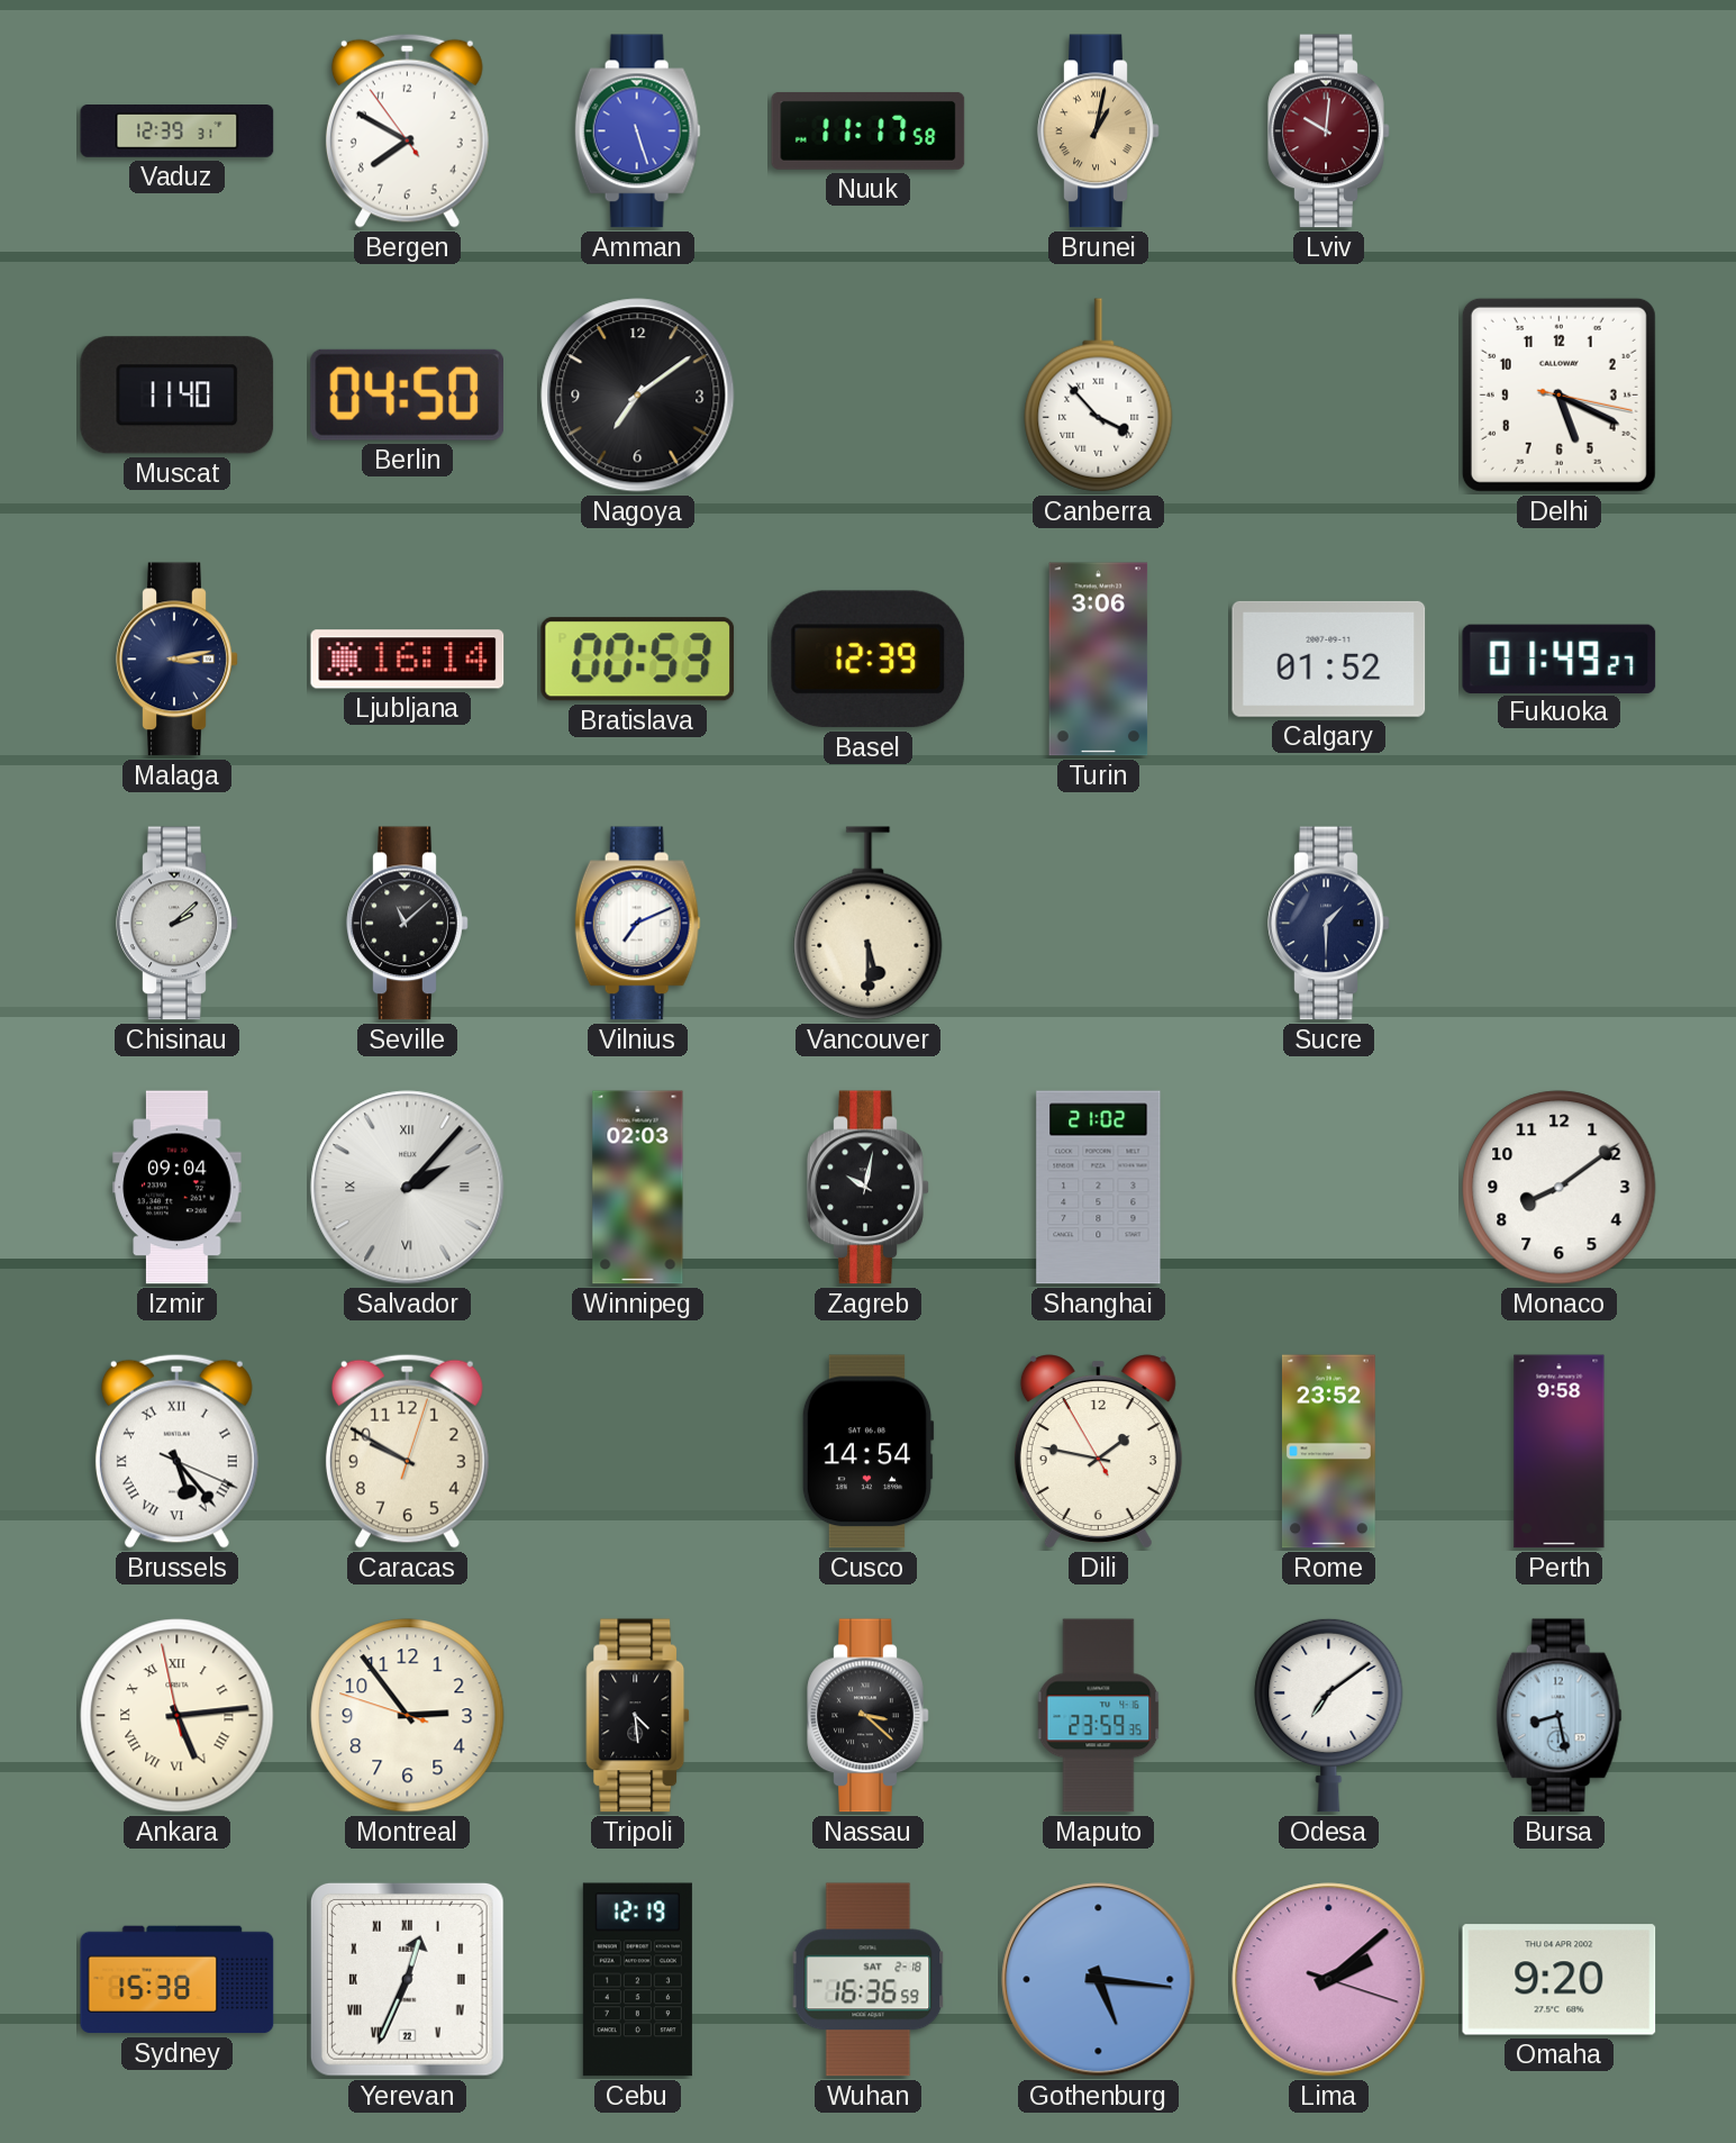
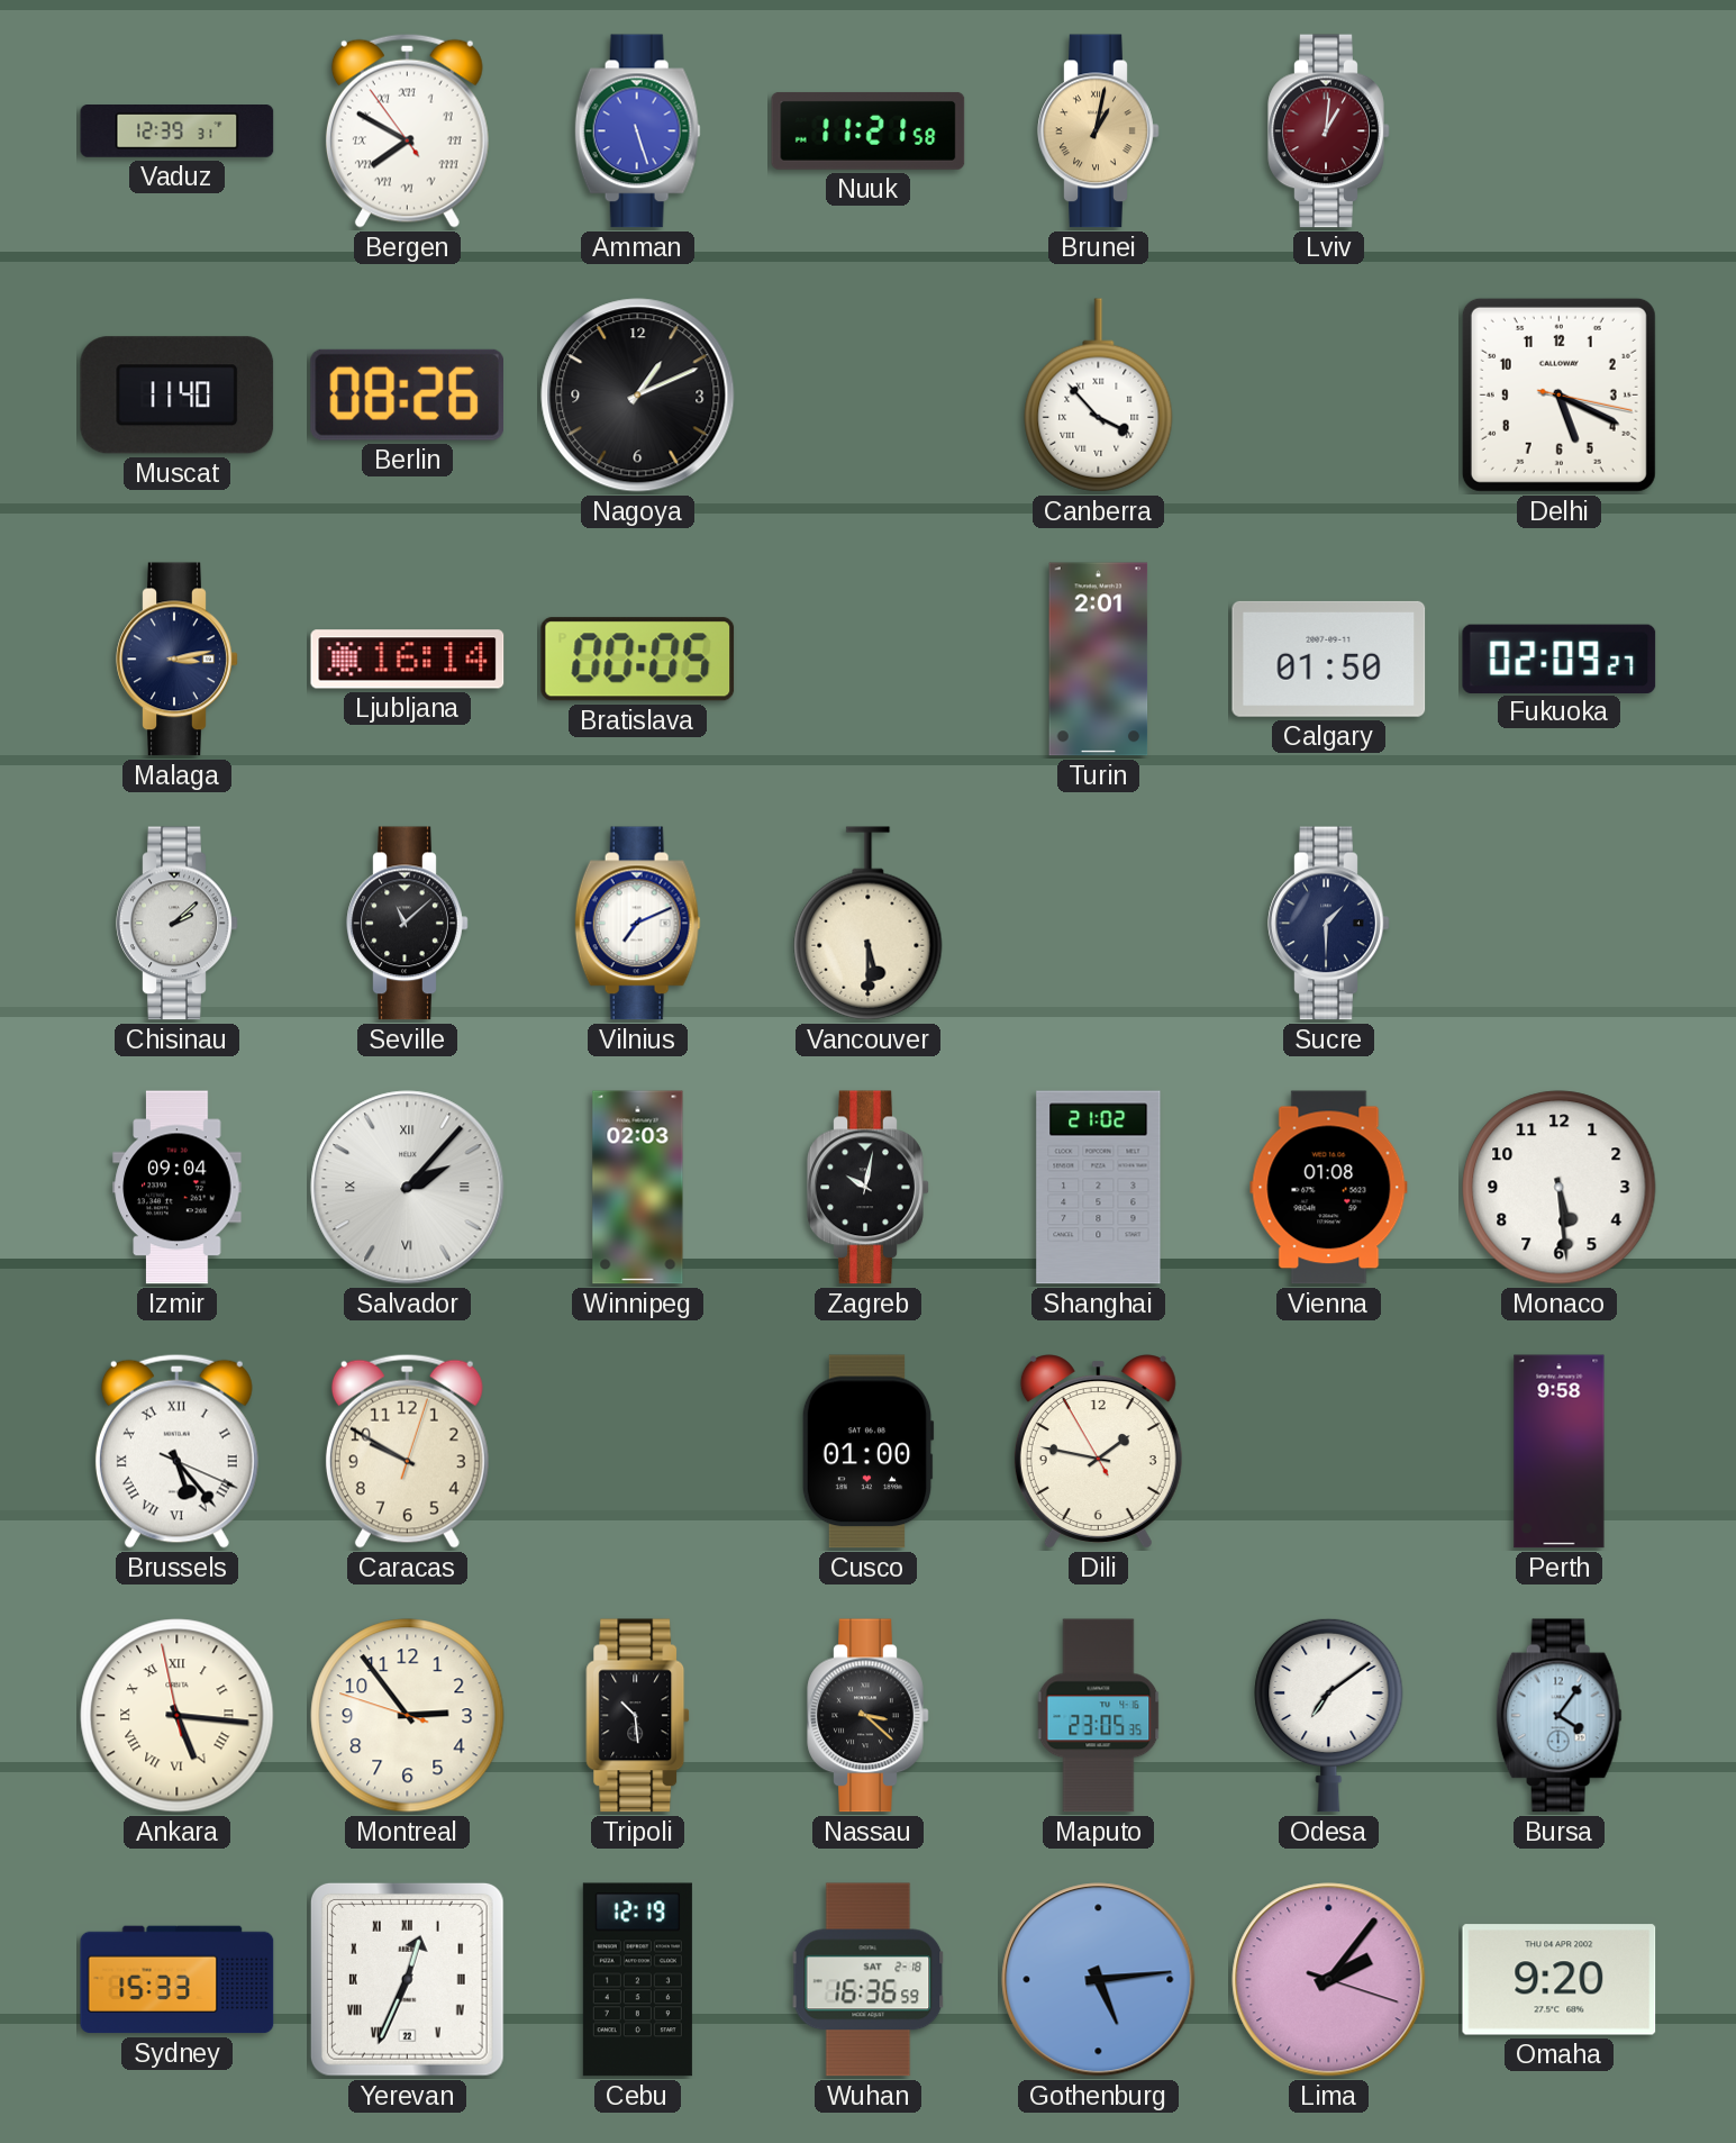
Bergen numerals: Arabic -> Roman
Nuuk: 11:17 -> 11:21
Lviv: 10:01 -> 1:01
Berlin: 04:50 -> 08:26
Nagoya: 7:09 -> 1:11
Bratislava: 00:53 -> 00:05
Basel: 12:39 -> none
Turin: 3:06 -> 2:01
Calgary: 01:52 -> 01:50
Fukuoka: 01:49 -> 02:09
Vienna: none -> 01:08
Monaco: 8:09 -> 5:29
Cusco: 14:54 -> 01:00
Rome: 23:52 -> none
Ankara: 5:13 -> 5:15
Tripoli: 4:29 -> 10:29
Maputo: 23:59 -> 23:05
Bursa: 8:28 -> 4:06
Sydney: 15:38 -> 15:33
Gothenburg: 5:16 -> 5:14
Lima: 2:08 -> 2:06
